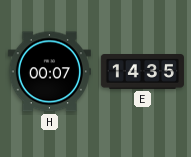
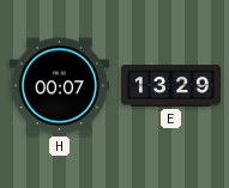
E: 14:35 -> 13:29
